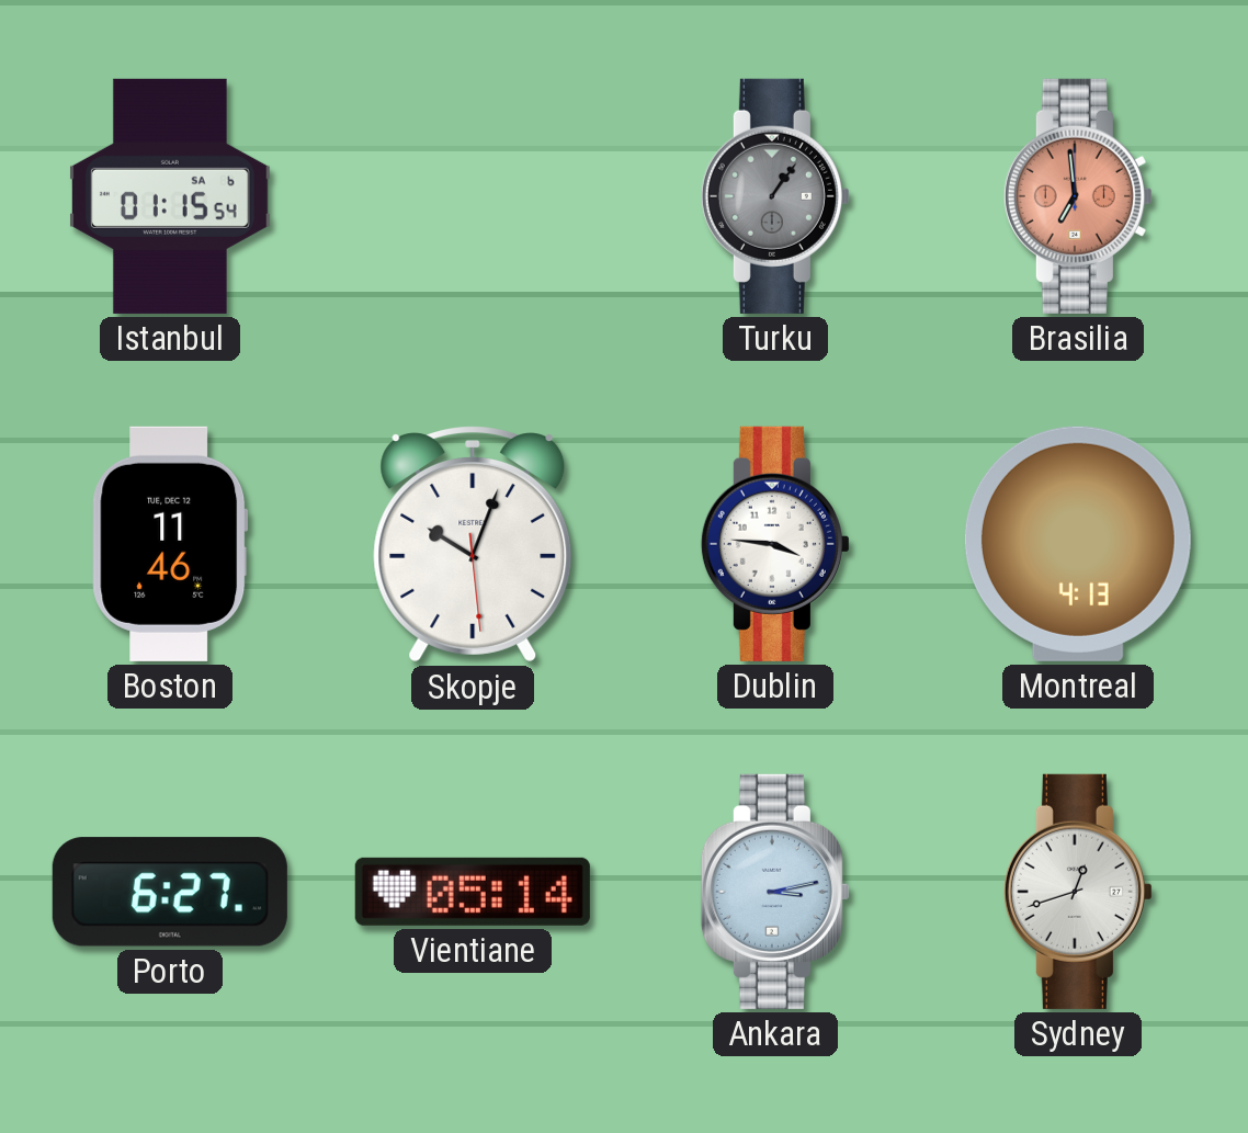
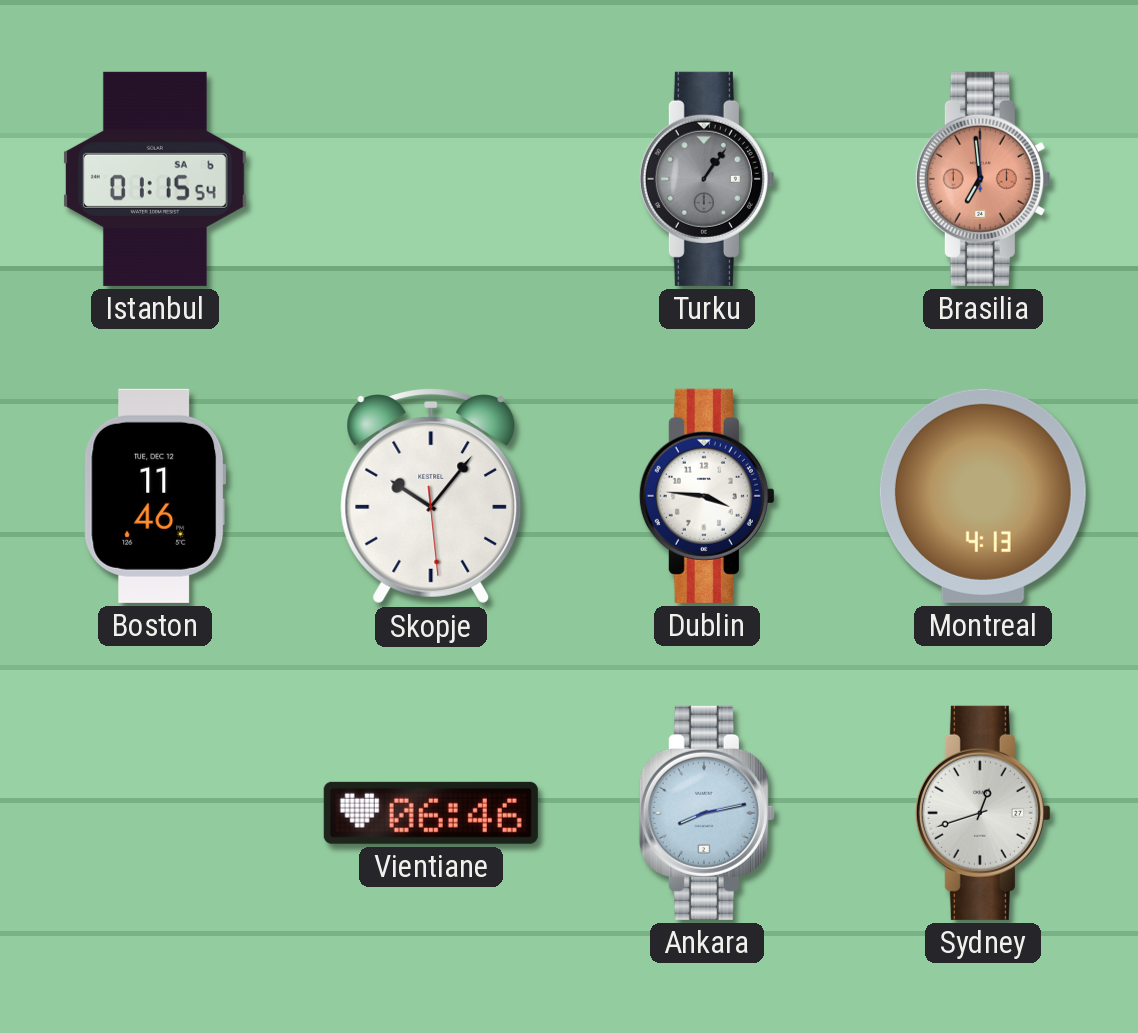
Skopje: 10:03 -> 10:06
Porto: 6:27 -> none
Vientiane: 05:14 -> 06:46
Ankara: 3:13 -> 8:13
